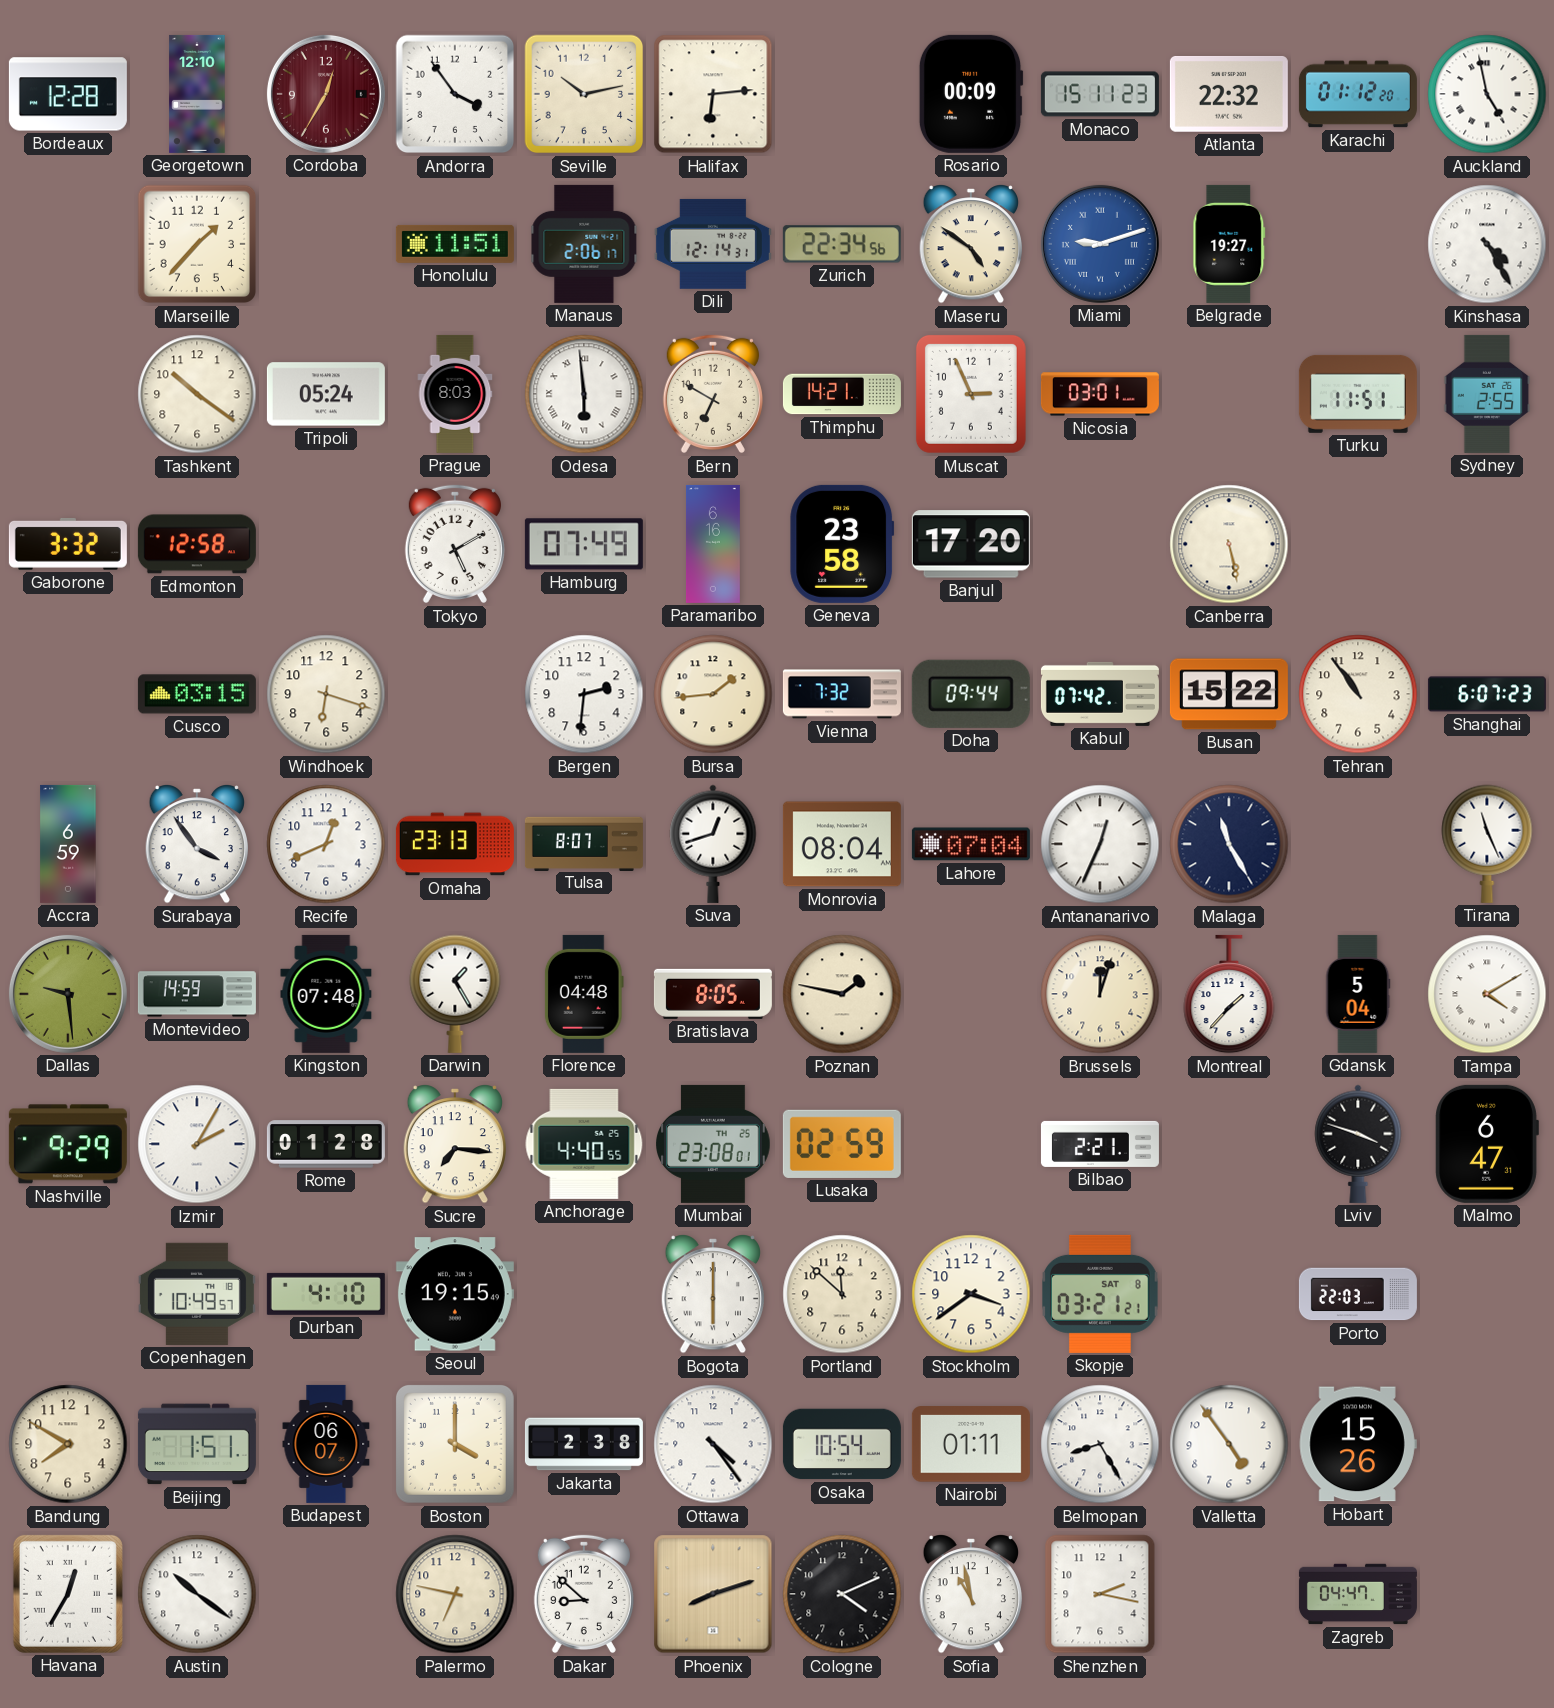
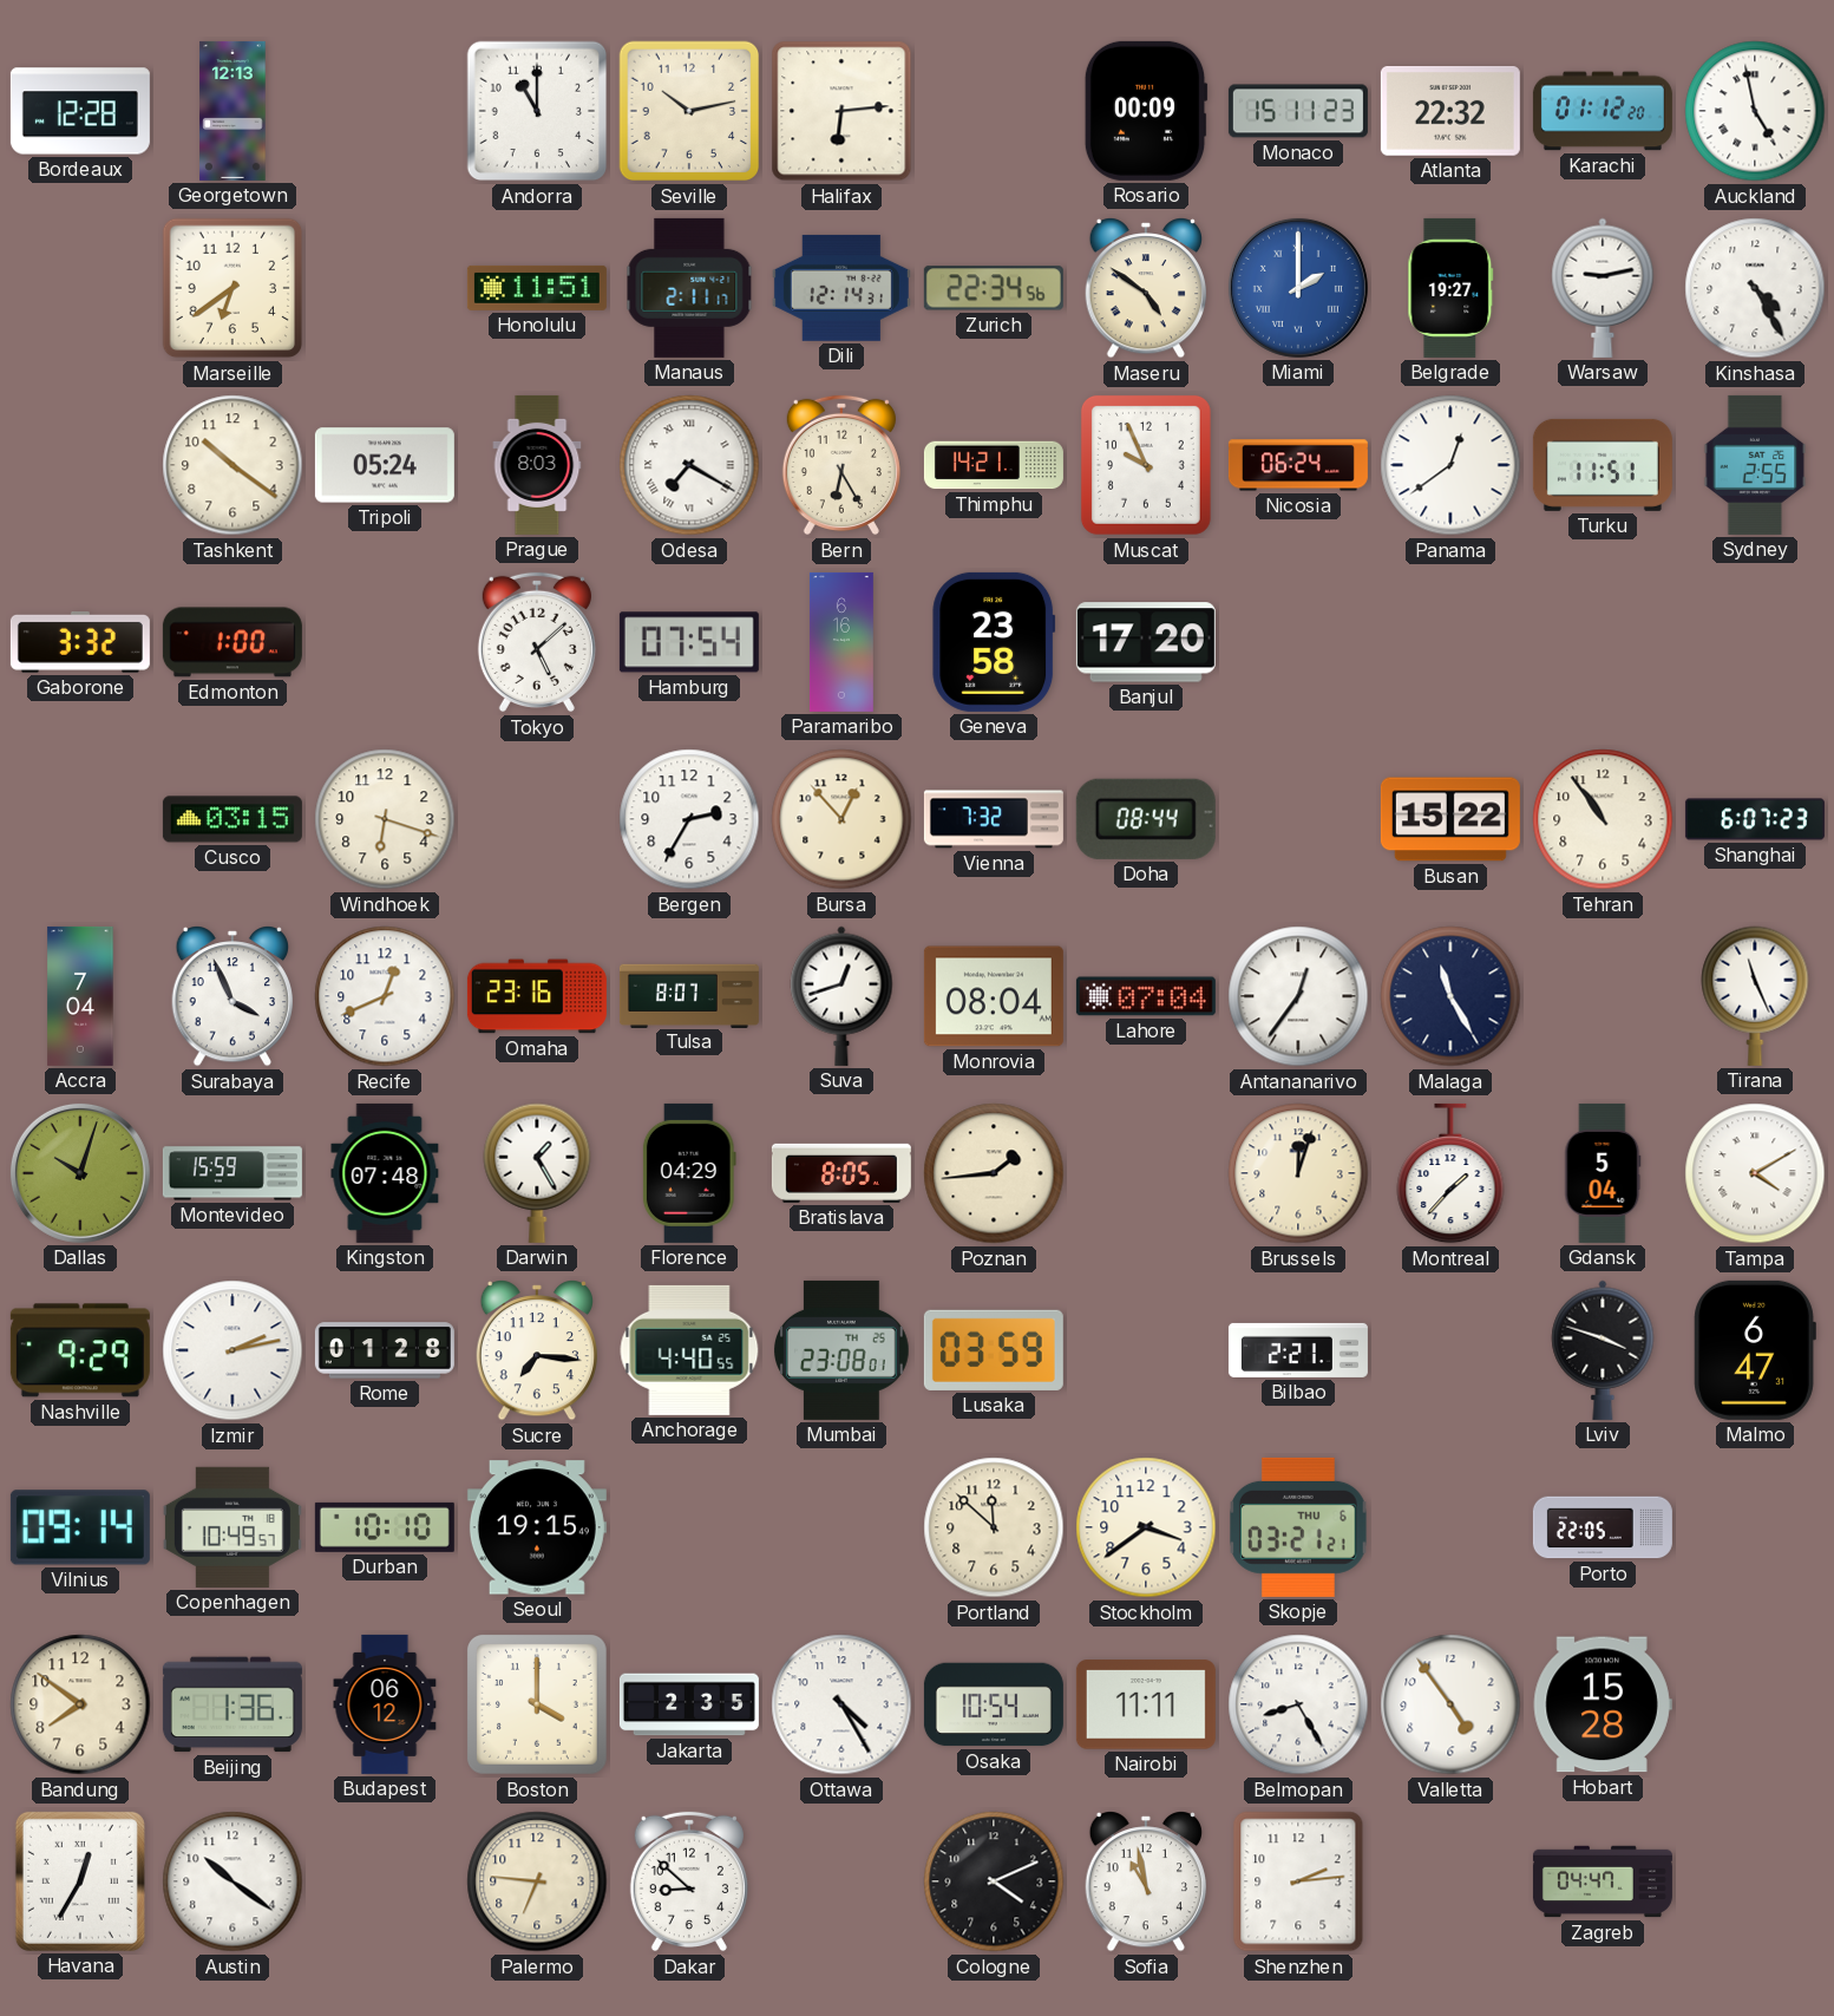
Georgetown: 12:10 -> 12:13
Cordoba: 12:35 -> none
Andorra: 3:54 -> 11:00
Marseille: 1:37 -> 6:39
Manaus: 2:06 -> 2:11
Miami: 9:12 -> 2:00
Warsaw: none -> 9:13
Odesa: 5:59 -> 7:20
Bern: 6:50 -> 6:25
Muscat: 2:56 -> 9:56
Nicosia: 03:01 -> 06:24
Panama: none -> 12:39
Edmonton: 12:58 -> 1:00
Tokyo: 5:10 -> 5:08
Hamburg: 07:49 -> 07:54
Canberra: 5:28 -> none
Bergen: 2:31 -> 2:35
Bursa: 1:44 -> 12:53
Doha: 09:44 -> 08:44
Kabul: 07:42 -> none
Accra: 6:59 -> 7:04
Surabaya: 3:54 -> 3:56
Omaha: 23:13 -> 23:16
Antananarivo: 12:34 -> 12:36
Dallas: 9:29 -> 10:03
Montevideo: 14:59 -> 15:59
Florence: 04:48 -> 04:29
Poznan: 1:47 -> 1:44
Izmir: 2:05 -> 2:13
Lusaka: 02:59 -> 03:59
Vilnius: none -> 09:14
Durban: 4:10 -> 10:10
Bogota: 6:00 -> none
Skopje date: SAT 8 -> THU 6
Porto: 22:03 -> 22:05
Bandung: 7:50 -> 7:51
Beijing: 1:51 -> 1:36
Budapest: 06:07 -> 06:12
Jakarta: 2:38 -> 2:35
Ottawa: 4:24 -> 4:25
Nairobi: 01:11 -> 11:11
Hobart: 15:26 -> 15:28
Palermo: 6:47 -> 6:46
Phoenix: 8:12 -> none
Shenzhen: 2:17 -> 2:14
